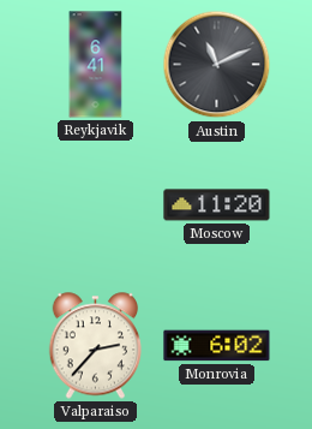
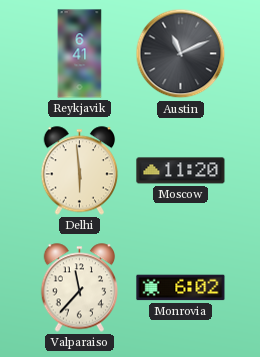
Delhi: none -> 5:59
Valparaiso: 2:37 -> 11:37
